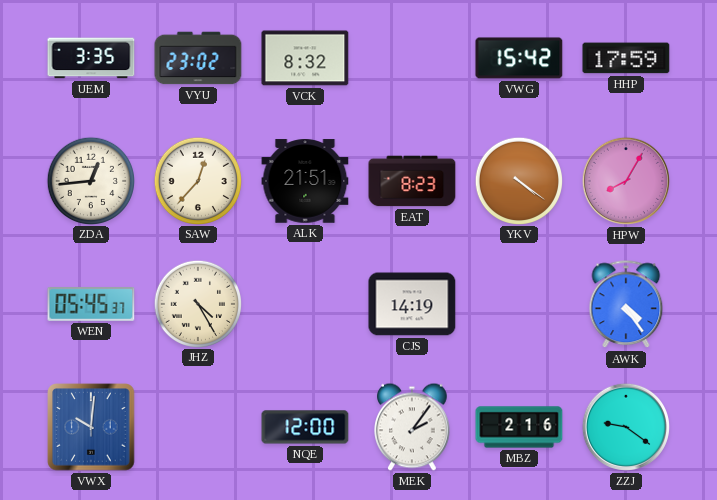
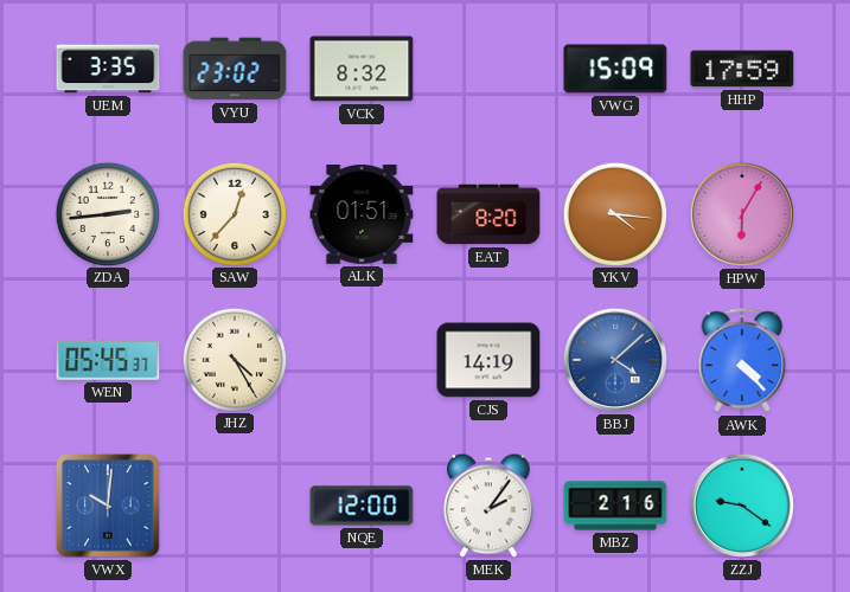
VWG: 15:42 -> 15:09
ZDA: 12:44 -> 2:44
ALK: 21:51 -> 01:51
EAT: 8:23 -> 8:20
YKV: 4:21 -> 4:16
HPW: 8:05 -> 6:05
BBJ: none -> 4:08
AWK: 4:24 -> 4:23
